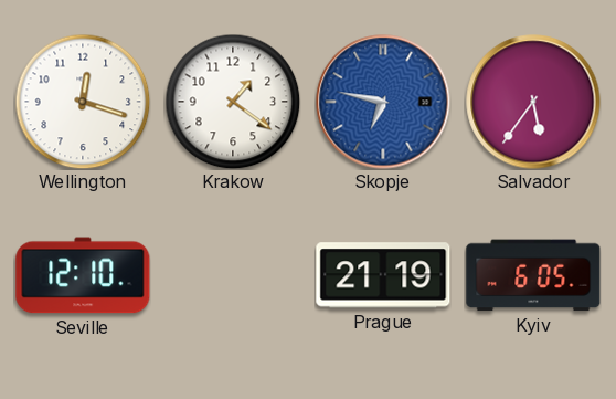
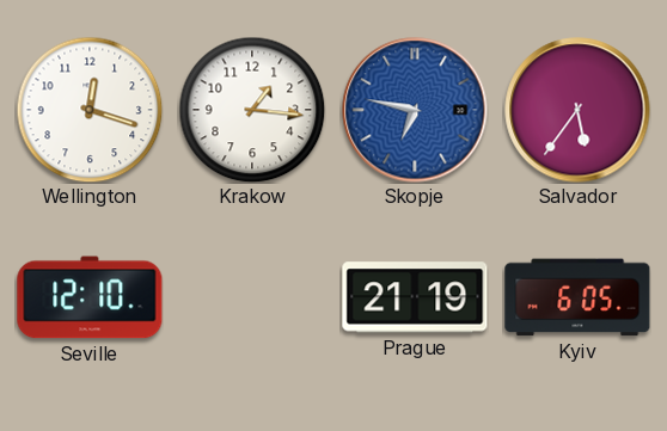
Krakow: 1:21 -> 1:16
